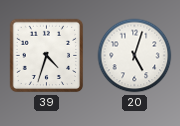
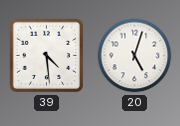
39: 4:33 -> 4:29
